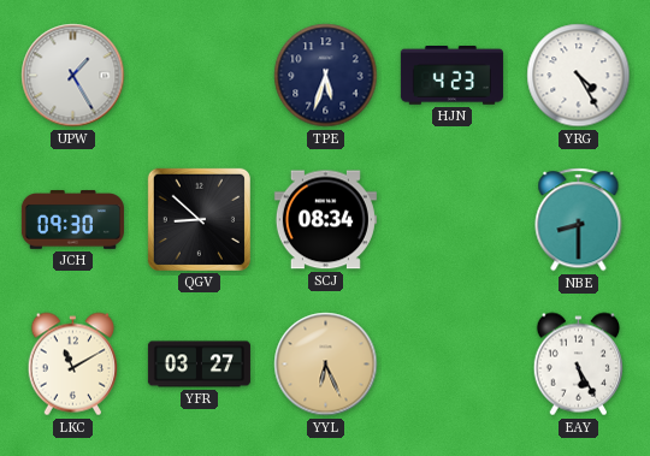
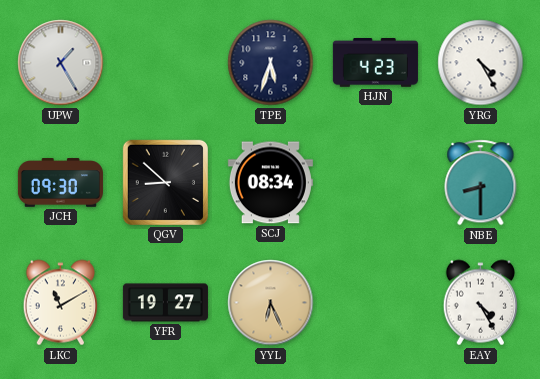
YFR: 03:27 -> 19:27
EAY: 5:25 -> 4:25
